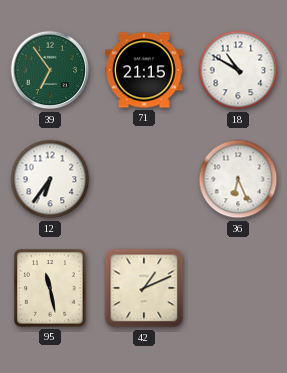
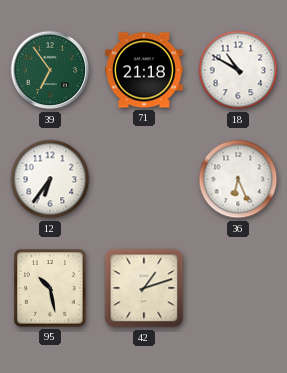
71: 21:15 -> 21:18
95: 11:28 -> 10:28
42: 1:11 -> 1:12
